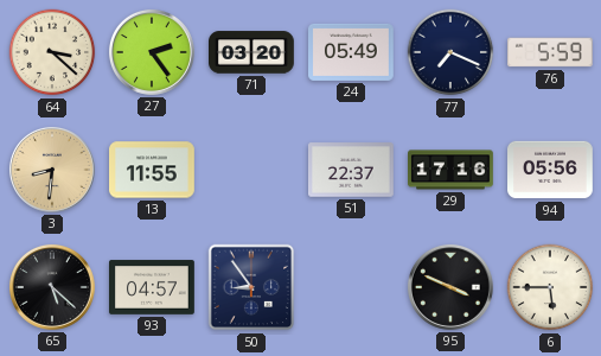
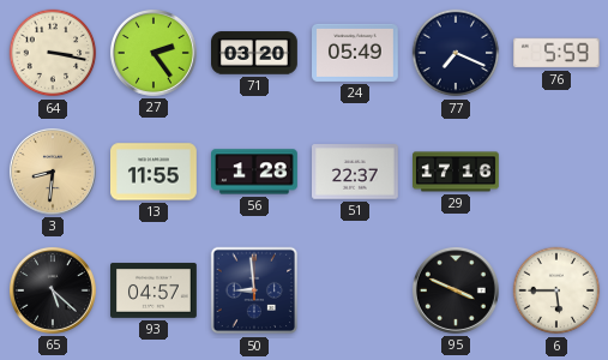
64: 3:22 -> 3:17
56: none -> 1:28
94: 05:56 -> none
50: 8:54 -> 8:59
